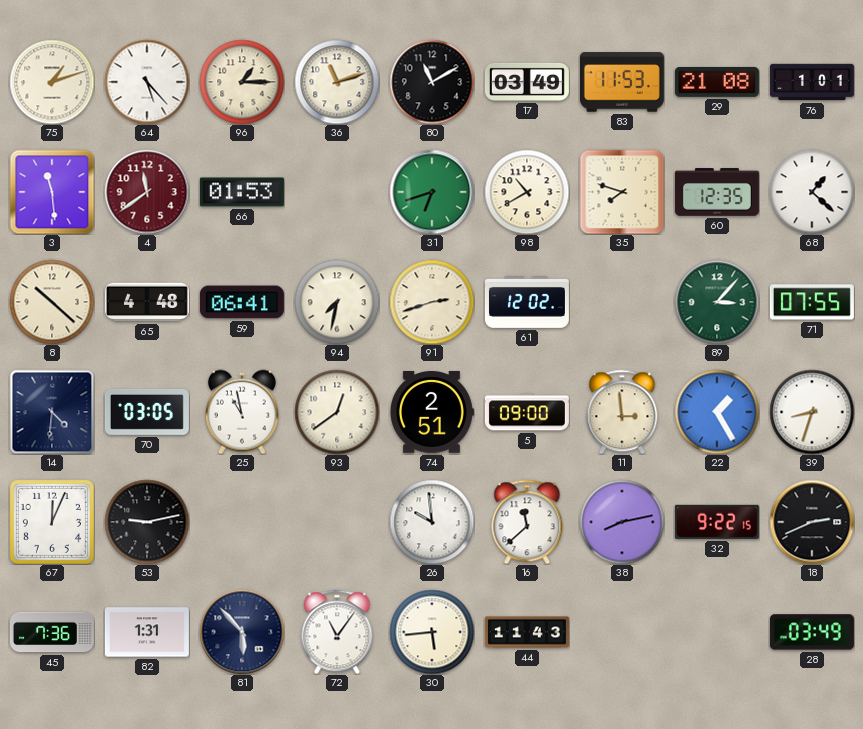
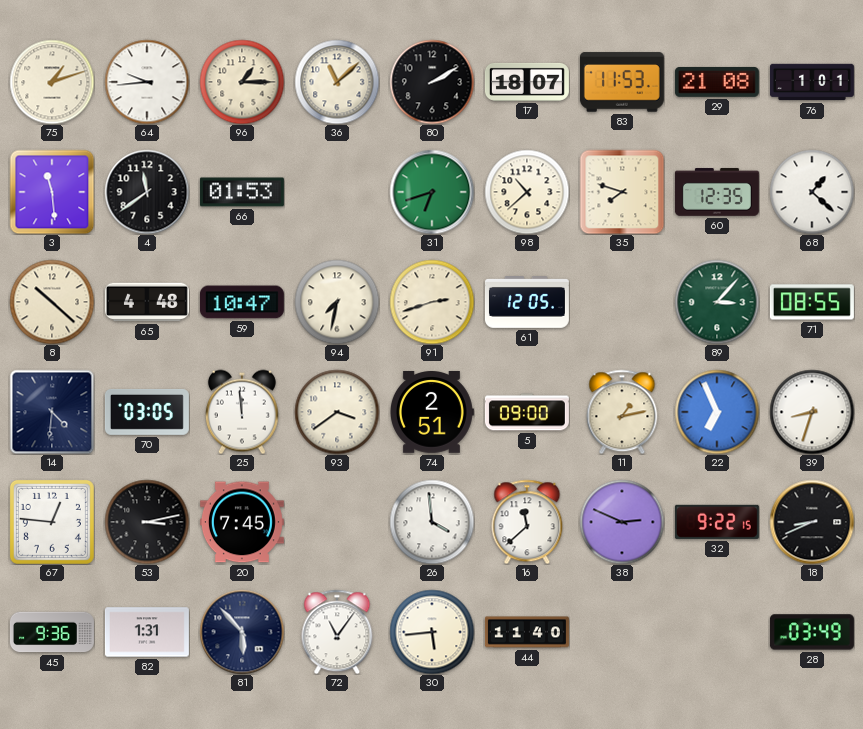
64: 5:23 -> 9:44
36: 11:12 -> 11:08
80: 11:10 -> 2:10
17: 03:49 -> 18:07
4 dial: burgundy -> black
98: 10:40 -> 10:38
59: 06:41 -> 10:47
61: 12:02 -> 12:05
71: 07:55 -> 08:55
25: 10:58 -> 11:59
93: 12:39 -> 3:39
11: 2:59 -> 1:13
22: 1:25 -> 6:56
67: 12:04 -> 12:46
53: 9:13 -> 3:13
20: none -> 7:45
26: 9:59 -> 3:59
38: 8:13 -> 2:49
18: 2:41 -> 8:41
45: 7:36 -> 9:36
44: 11:43 -> 11:40
